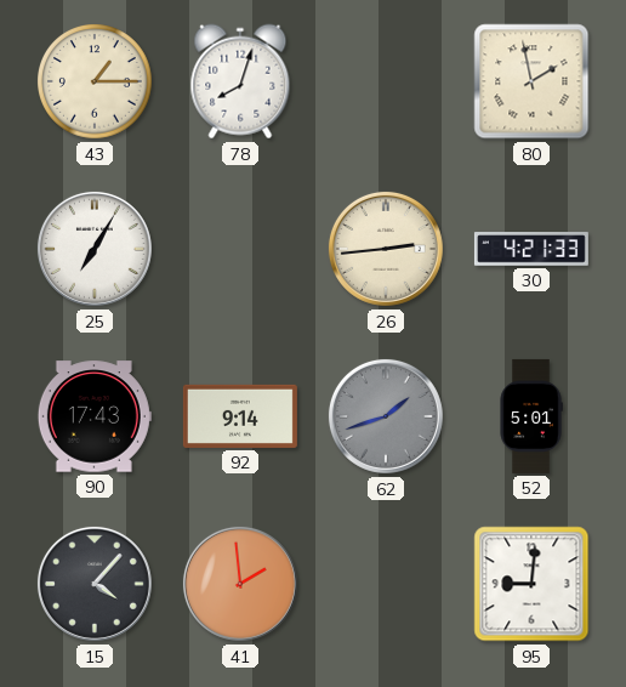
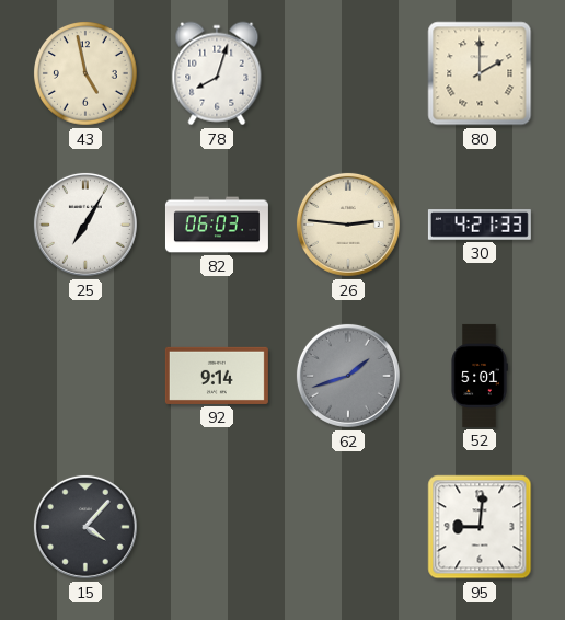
43: 1:15 -> 4:58
80: 1:58 -> 2:00
82: none -> 06:03
26: 2:44 -> 2:46
90: 17:43 -> none
41: 1:59 -> none
